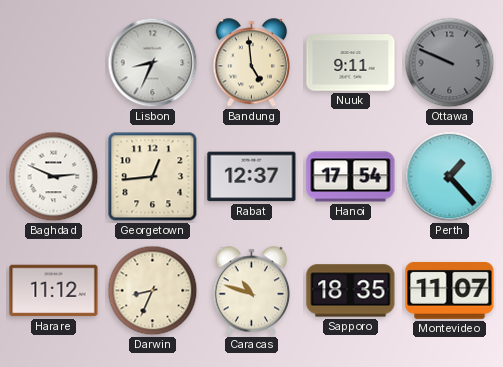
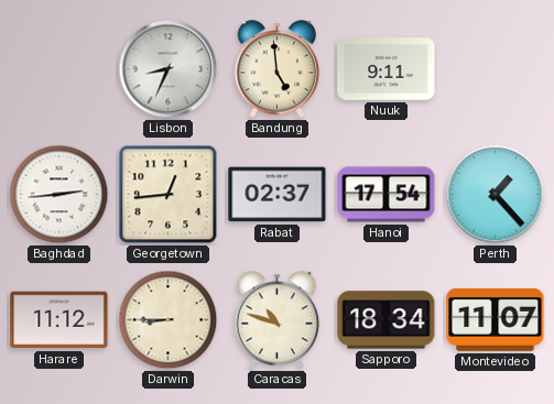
Ottawa: 9:49 -> none
Baghdad: 2:49 -> 2:44
Rabat: 12:37 -> 02:37
Darwin: 8:34 -> 8:45
Sapporo: 18:35 -> 18:34
